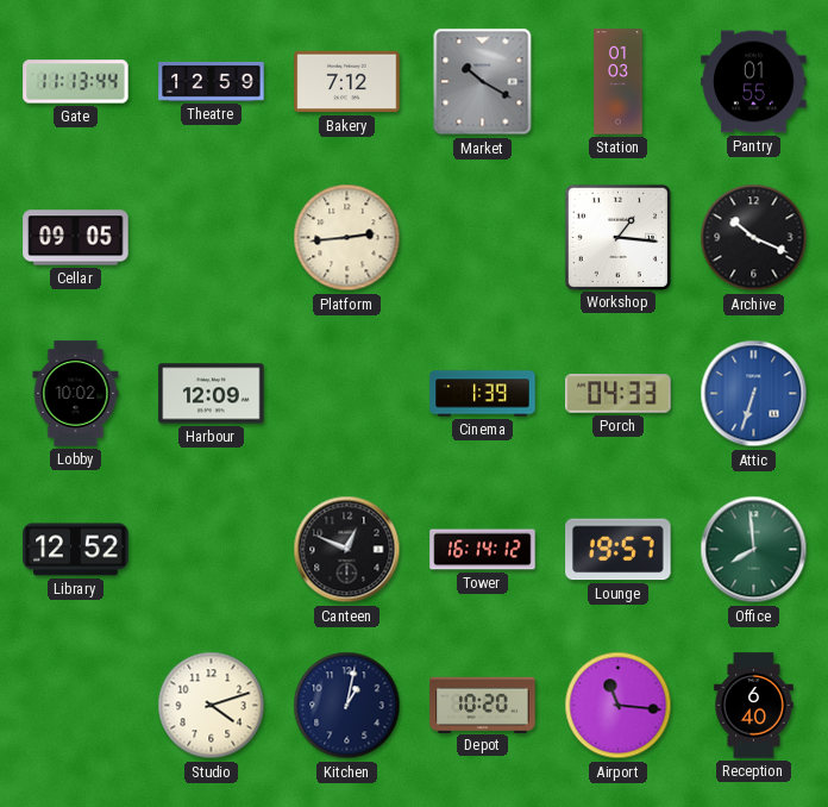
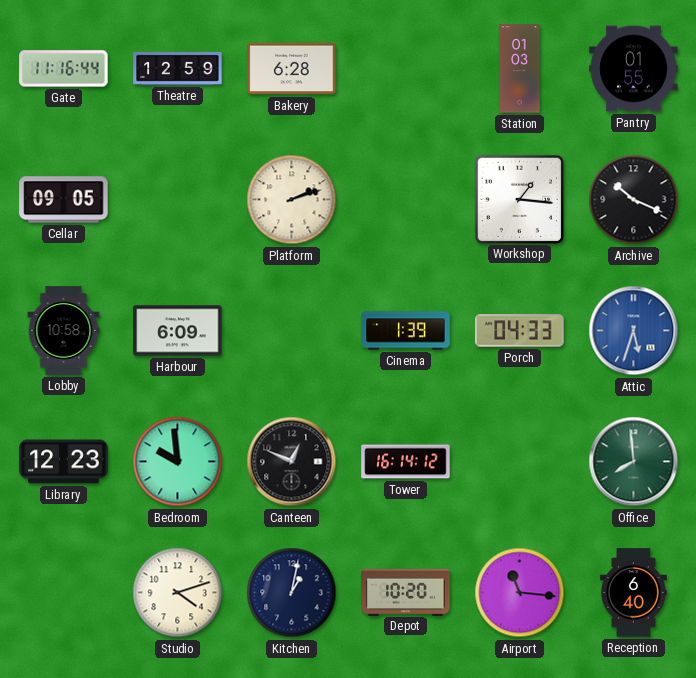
Gate: 11:13 -> 11:16
Bakery: 7:12 -> 6:28
Market: 10:20 -> none
Platform: 2:44 -> 2:12
Lobby: 10:02 -> 10:58
Harbour: 12:09 -> 6:09
Attic: 6:33 -> 5:33
Library: 12:52 -> 12:23
Bedroom: none -> 9:59
Lounge: 19:57 -> none
